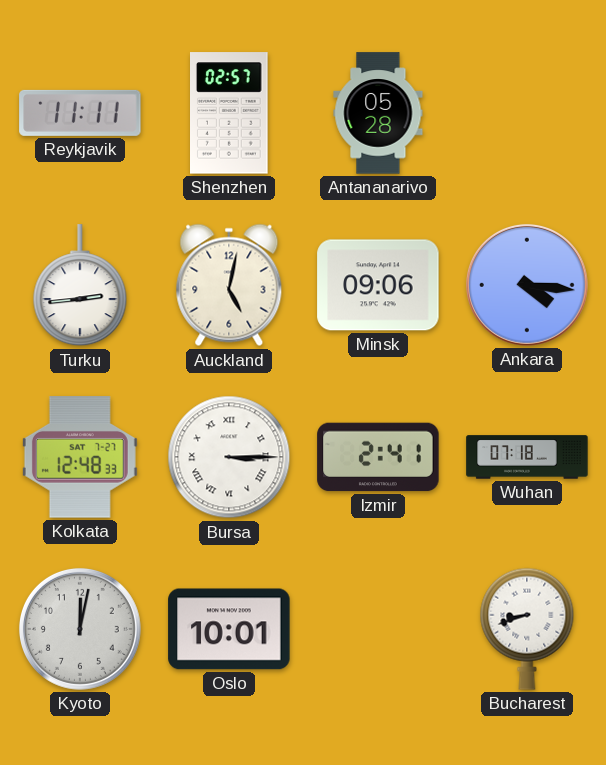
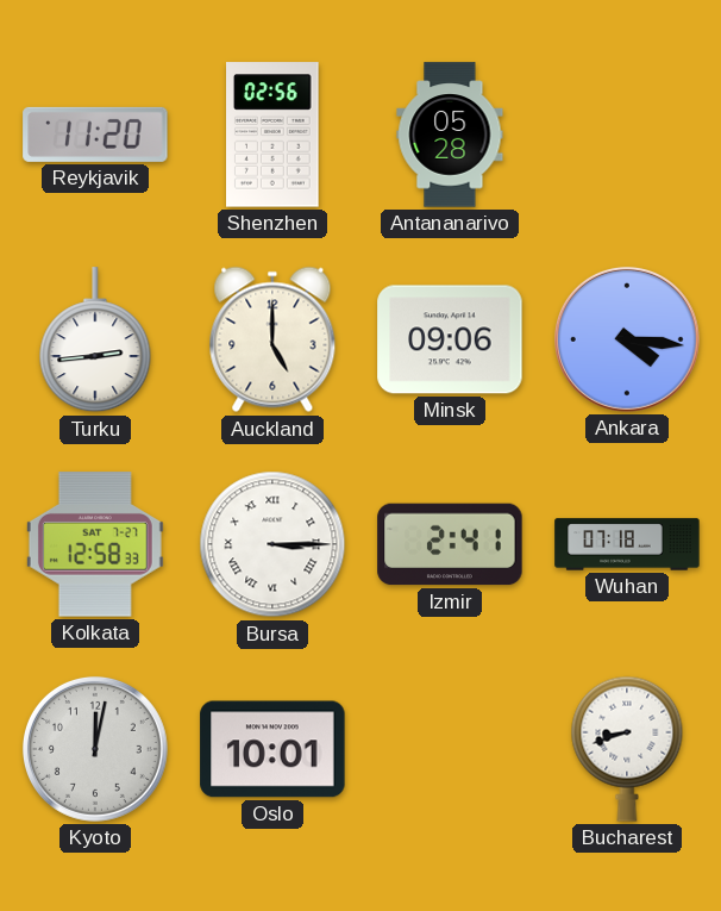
Reykjavik: 11:11 -> 11:20
Shenzhen: 02:57 -> 02:56
Auckland: 5:02 -> 5:00
Kolkata: 12:48 -> 12:58
